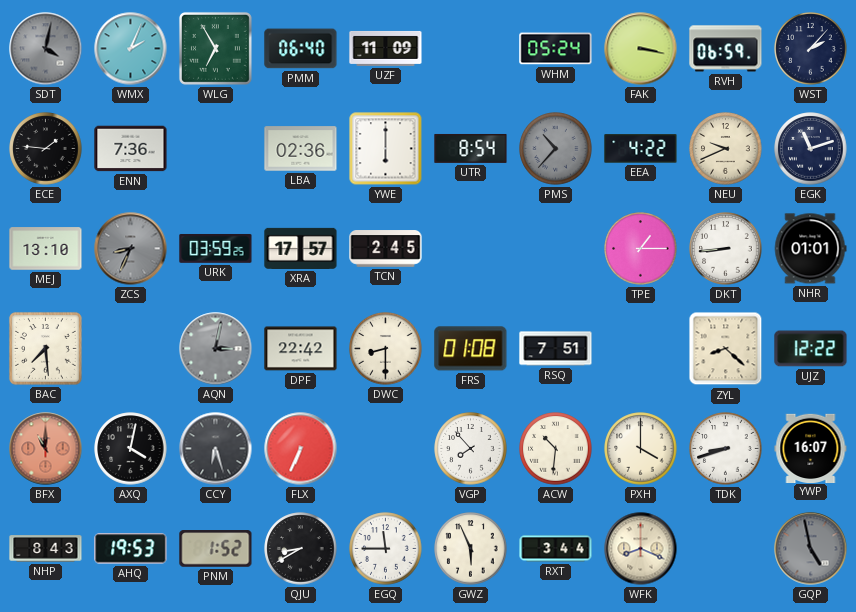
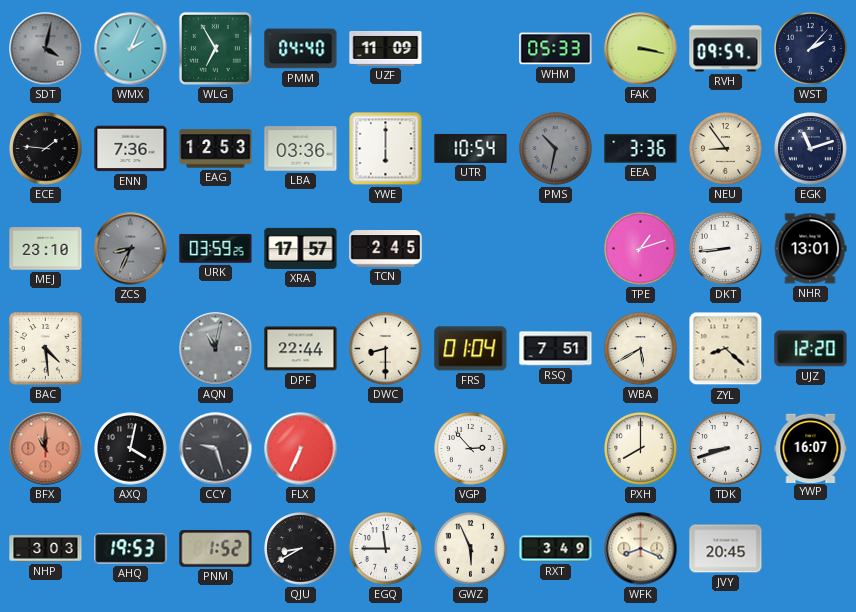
PMM: 06:40 -> 04:40
WHM: 05:24 -> 05:33
RVH: 06:59 -> 09:59
EAG: none -> 12:53
LBA: 02:36 -> 03:36
UTR: 8:54 -> 10:54
PMS: 10:37 -> 10:32
EEA: 4:22 -> 3:36
NEU: 9:41 -> 8:54
MEJ: 13:10 -> 23:10
TPE: 1:15 -> 1:12
NHR: 01:01 -> 13:01
BAC: 7:29 -> 4:29
AQN: 3:02 -> 11:02
DPF: 22:42 -> 22:44
FRS: 01:08 -> 01:04
WBA: none -> 5:40
UJZ: 12:22 -> 12:20
CCY: 6:27 -> 9:27
VGP: 7:53 -> 2:53
ACW: 10:31 -> none
PXH: 4:00 -> 8:00
NHP: 8:43 -> 3:03
RXT: 3:44 -> 3:49
JVY: none -> 20:45
GQP: 4:58 -> none
